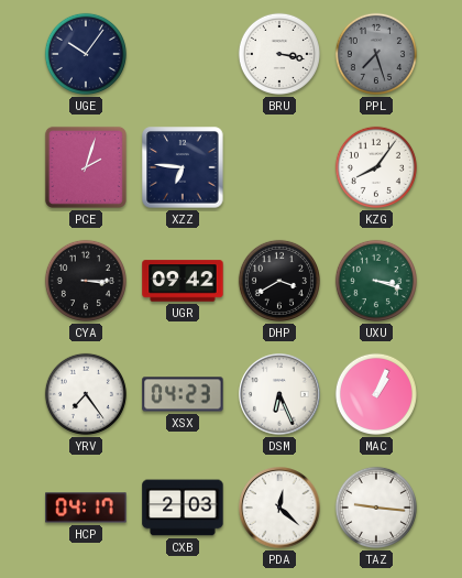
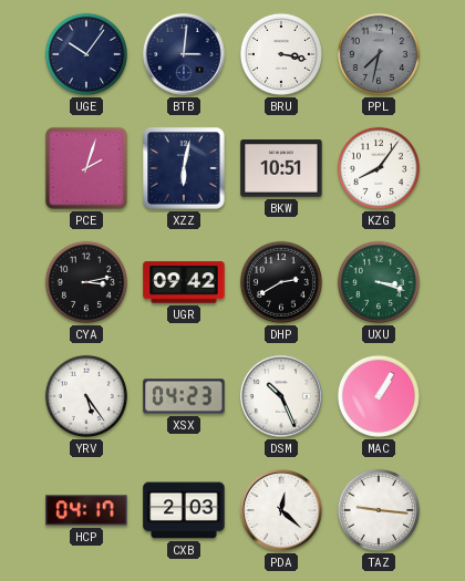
BTB: none -> 3:01
PPL: 7:27 -> 7:32
XZZ: 6:46 -> 6:02
BKW: none -> 10:51
CYA: 3:15 -> 3:13
DHP: 3:40 -> 2:40
YRV: 7:24 -> 5:24
DSM: 6:26 -> 10:26
MAC: 1:04 -> 1:05
